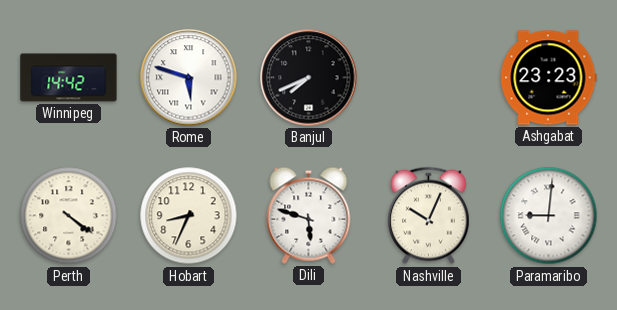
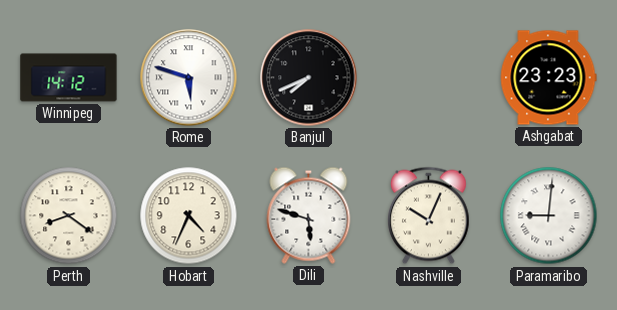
Winnipeg: 14:42 -> 14:12
Perth: 4:21 -> 8:21
Hobart: 8:34 -> 4:34
